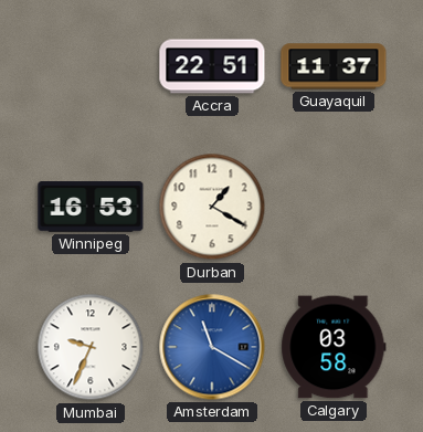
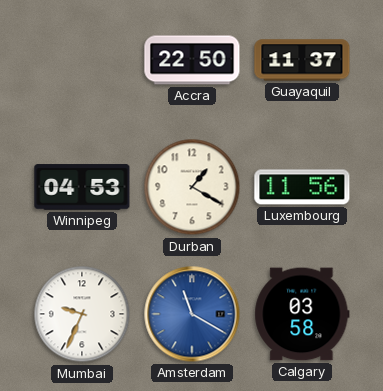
Accra: 22:51 -> 22:50
Winnipeg: 16:53 -> 04:53
Luxembourg: none -> 11:56
